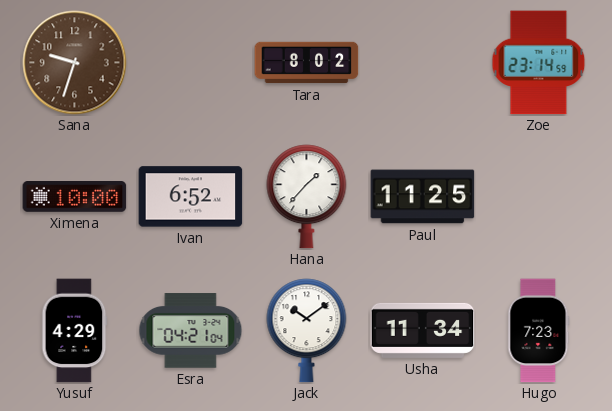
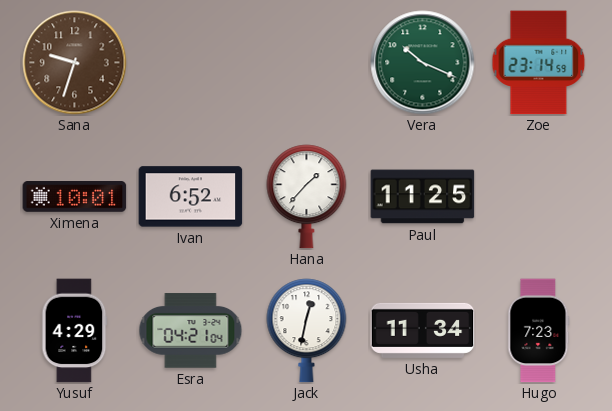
Tara: 8:02 -> none
Vera: none -> 10:19
Ximena: 10:00 -> 10:01
Jack: 10:09 -> 12:32
